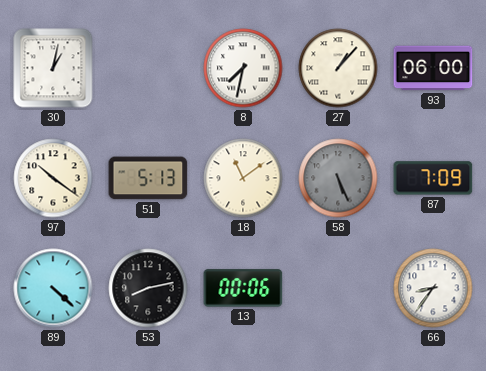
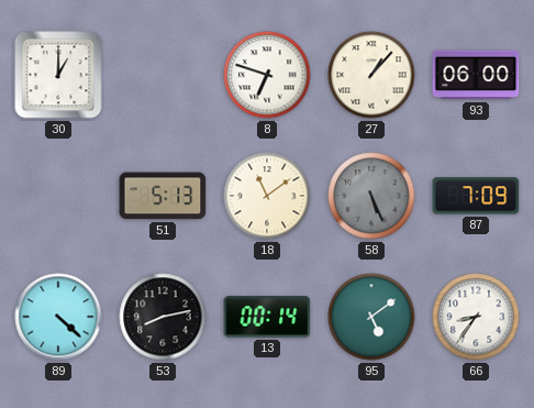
30: 1:02 -> 1:00
8: 7:32 -> 6:48
97: 10:21 -> none
13: 00:06 -> 00:14
95: none -> 5:09
